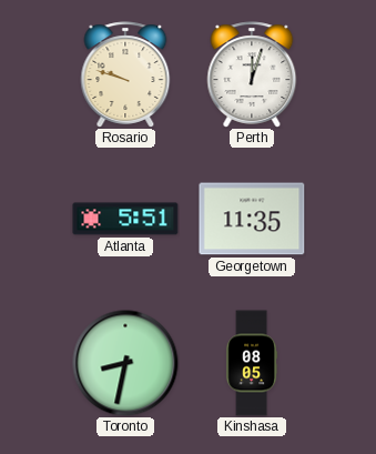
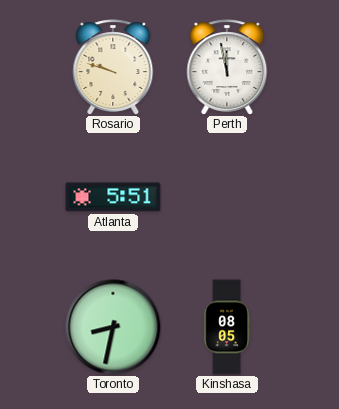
Perth: 12:03 -> 11:58
Georgetown: 11:35 -> none
